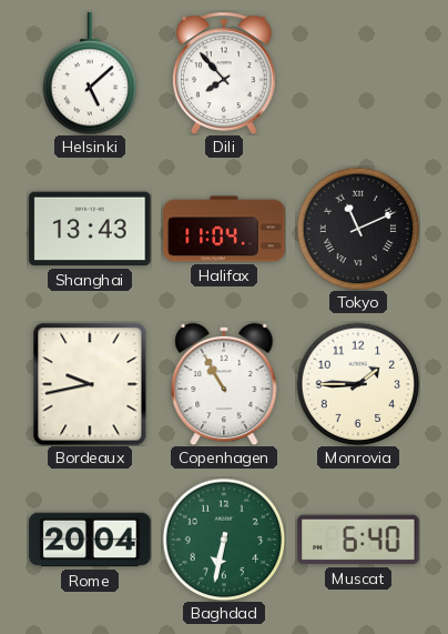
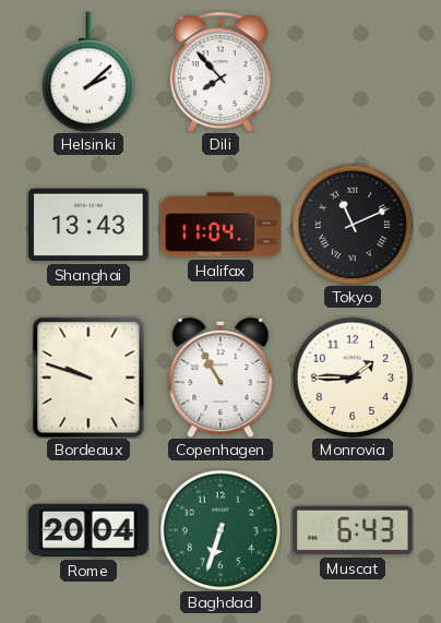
Helsinki: 5:08 -> 2:08
Bordeaux: 9:43 -> 9:48
Baghdad: 6:32 -> 6:33
Muscat: 6:40 -> 6:43
